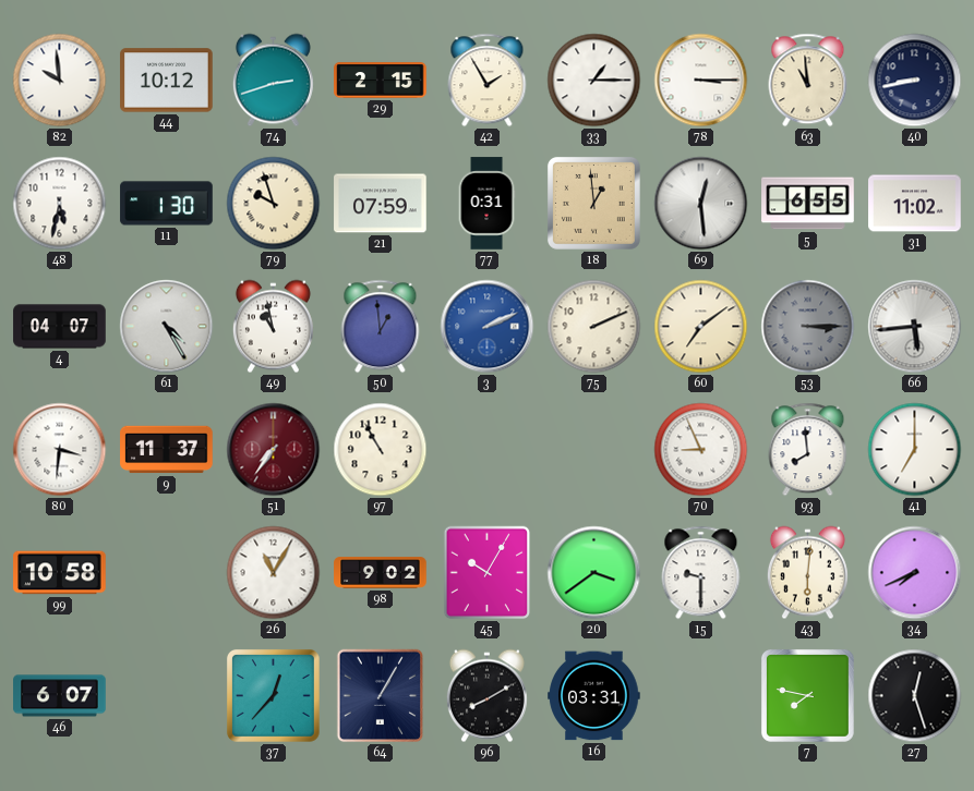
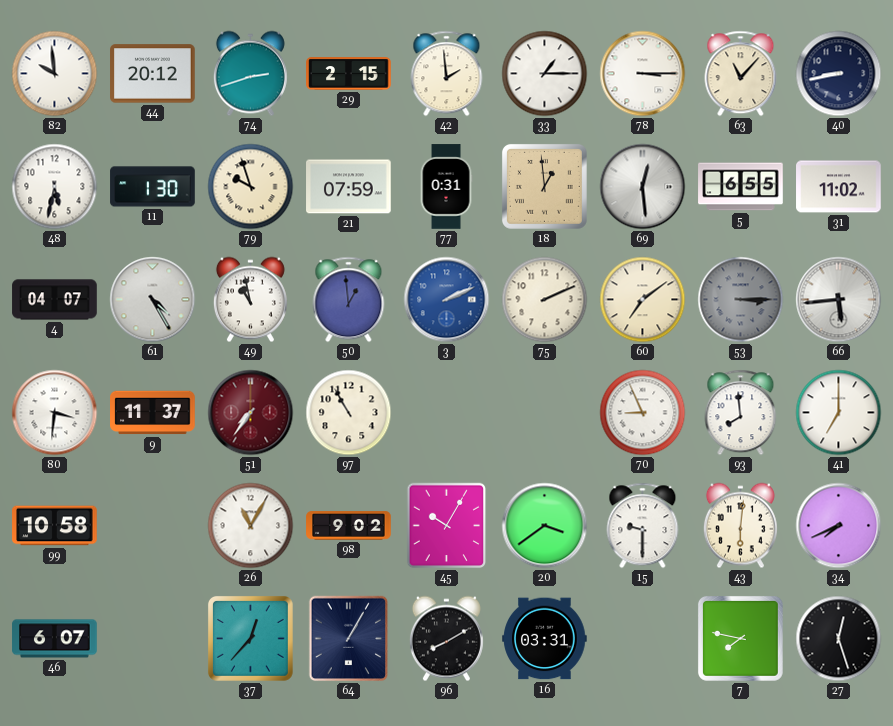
44: 10:12 -> 20:12
42: 1:55 -> 1:59
63: 10:59 -> 11:07
